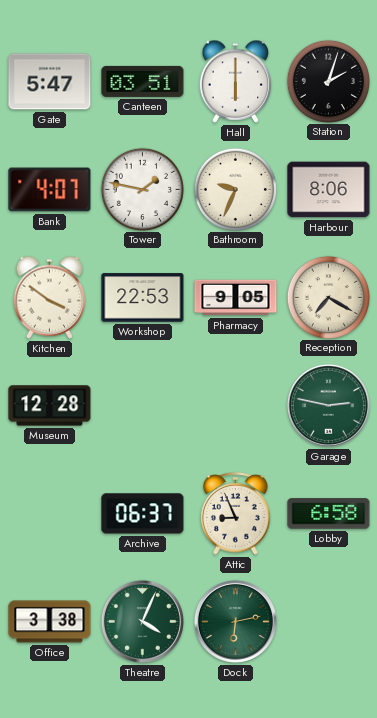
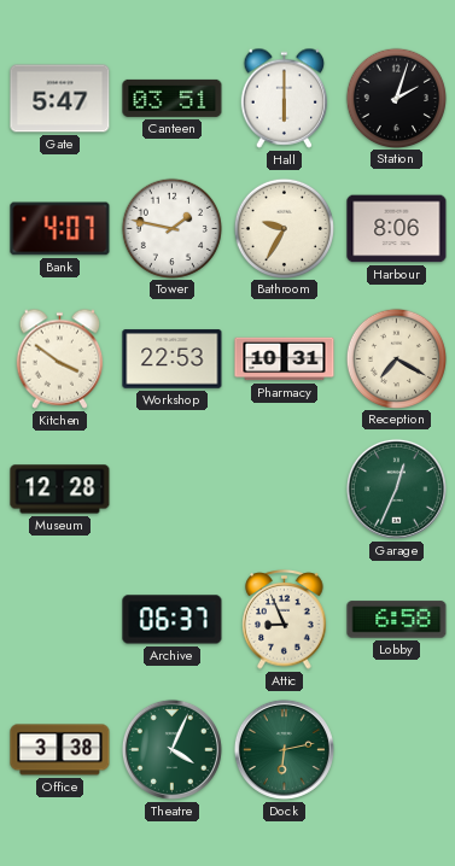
Bathroom: 9:34 -> 9:35
Pharmacy: 9:05 -> 10:31
Garage: 2:47 -> 12:34
